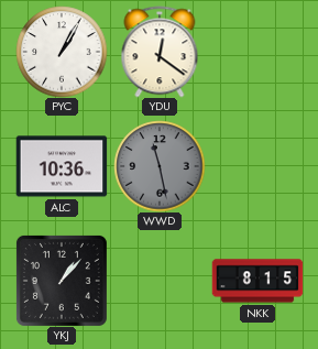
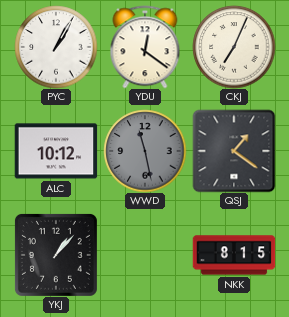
CKJ: none -> 7:04
ALC: 10:36 -> 10:12
QSJ: none -> 1:21
